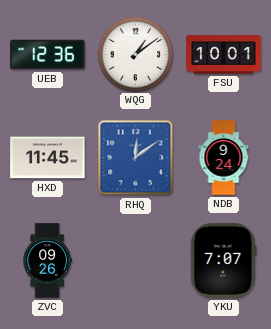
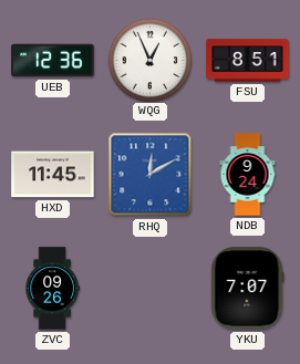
WQG: 1:09 -> 12:56
FSU: 10:01 -> 8:51
RHQ: 12:09 -> 12:10
